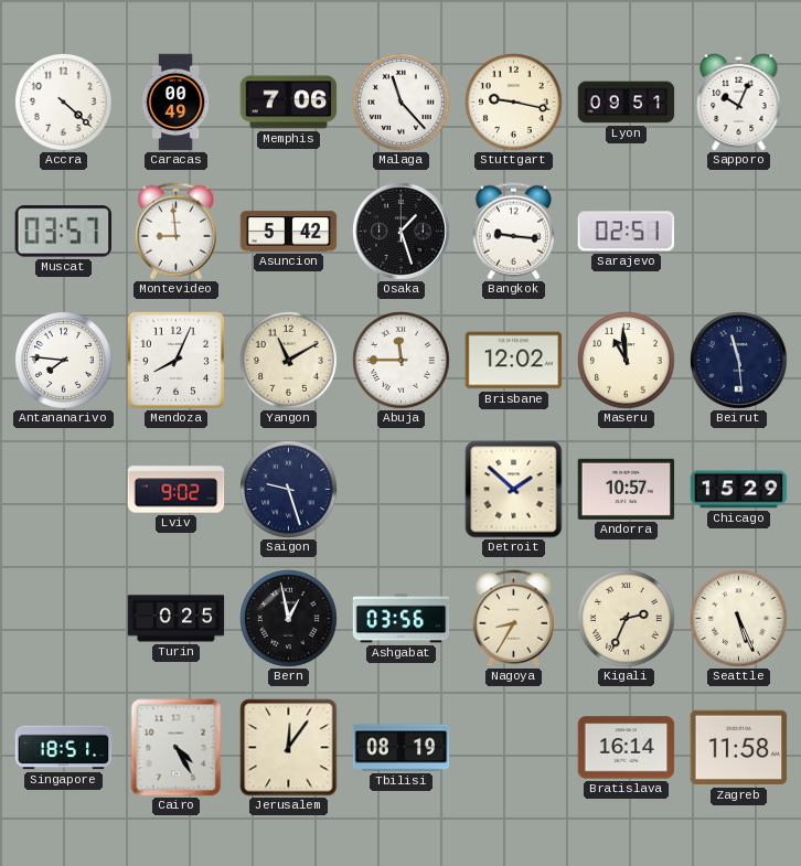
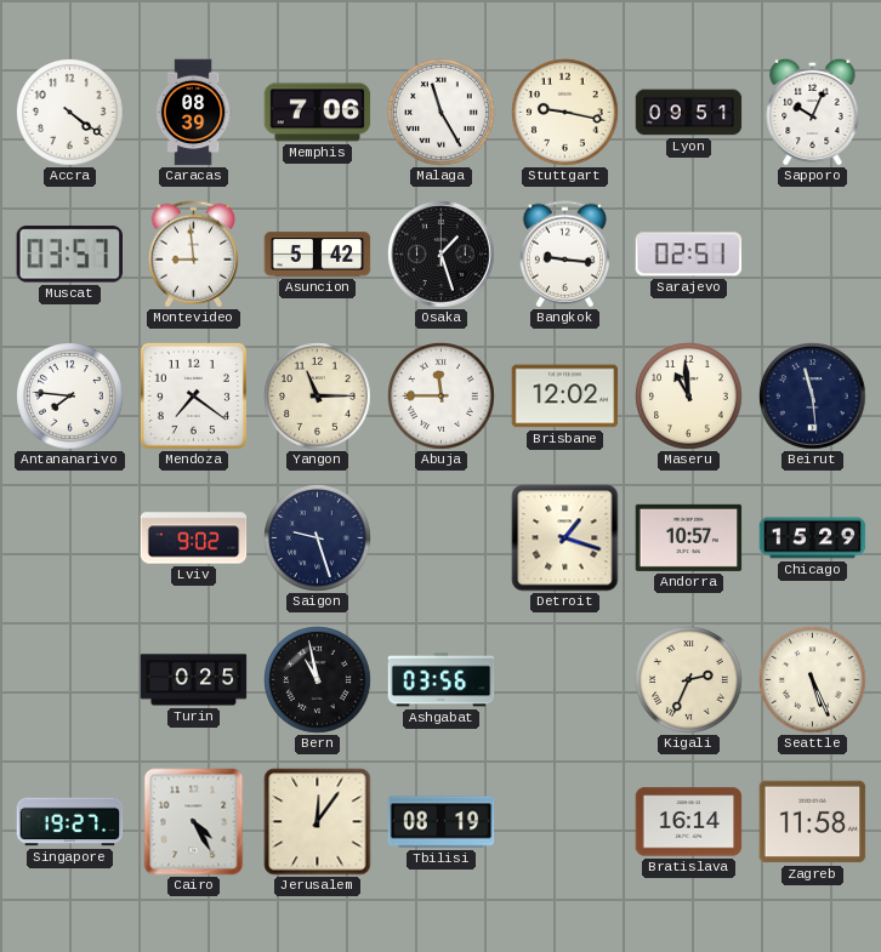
Accra: 4:22 -> 4:21
Caracas: 00:49 -> 08:39
Malaga: 11:23 -> 11:25
Mendoza: 8:04 -> 7:21
Yangon: 11:10 -> 11:15
Detroit: 1:52 -> 1:18
Bern: 12:58 -> 10:58
Nagoya: 8:35 -> none
Singapore: 18:51 -> 19:27
